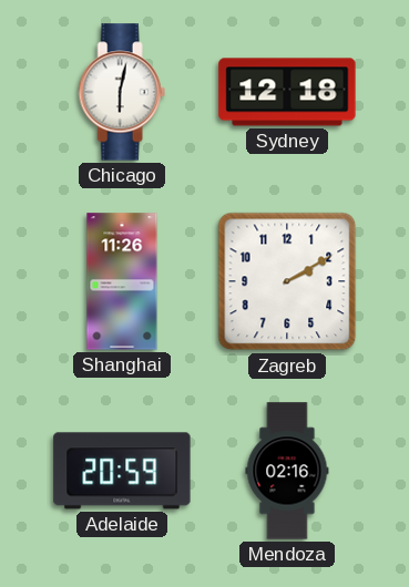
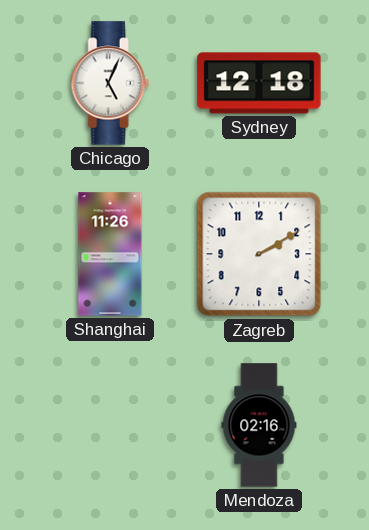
Chicago: 6:02 -> 5:04
Adelaide: 20:59 -> none
